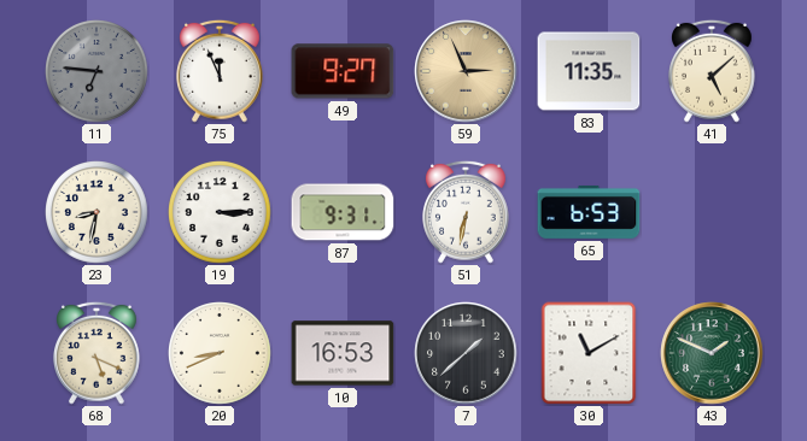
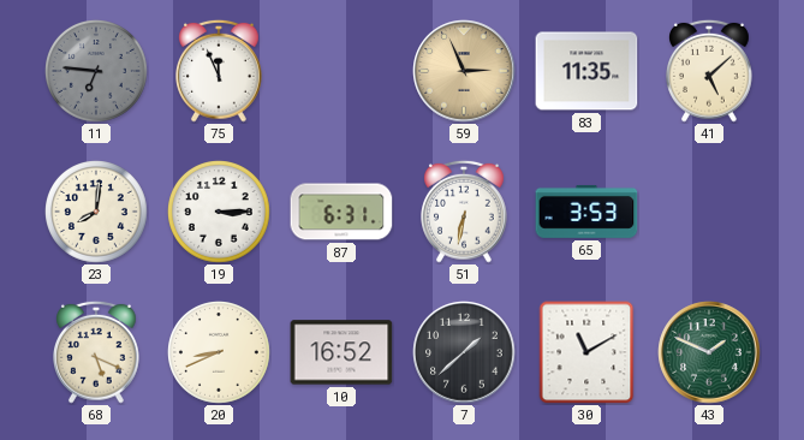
49: 9:27 -> none
23: 8:32 -> 8:01
87: 9:31 -> 6:31
65: 6:53 -> 3:53
10: 16:53 -> 16:52
